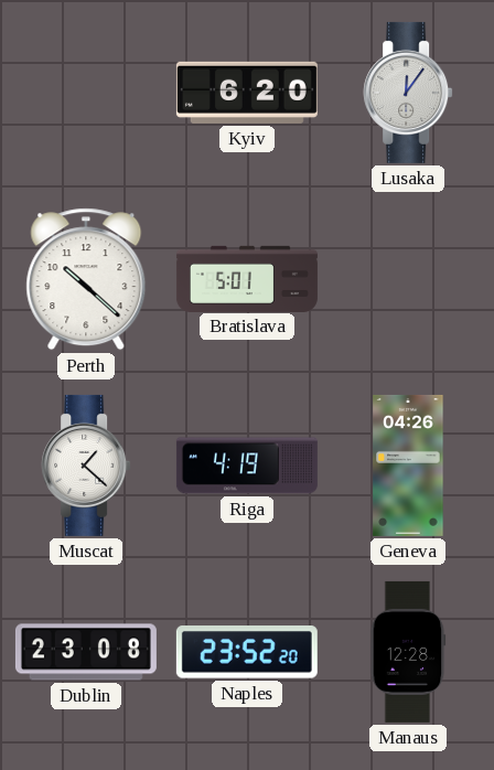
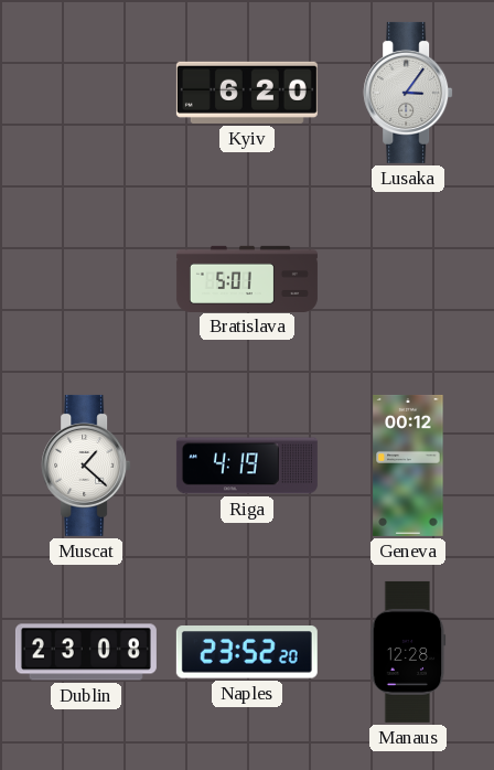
Lusaka: 12:06 -> 3:06
Perth: 10:22 -> none
Geneva: 04:26 -> 00:12
